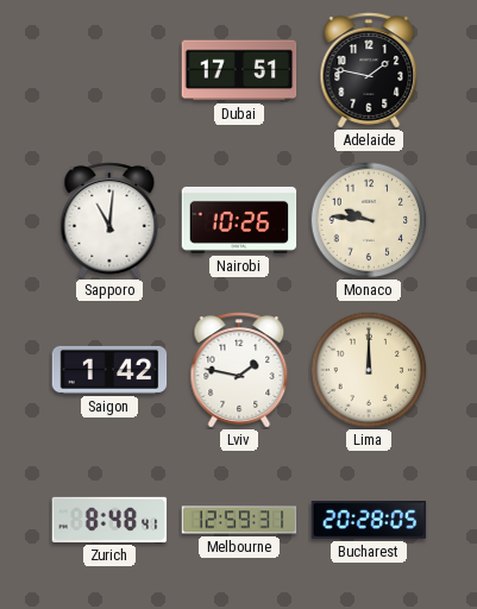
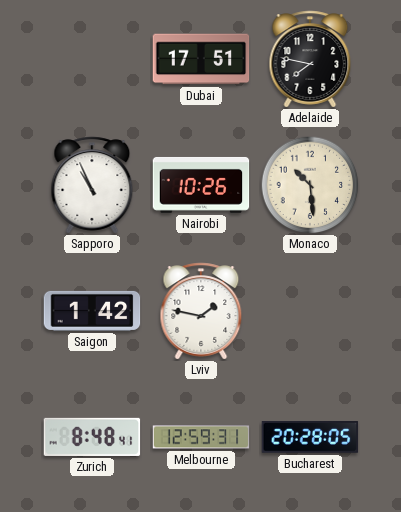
Adelaide: 1:47 -> 7:47
Sapporo: 11:01 -> 10:56
Monaco: 9:46 -> 10:29
Lima: 12:00 -> none
